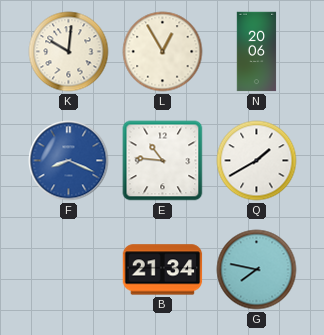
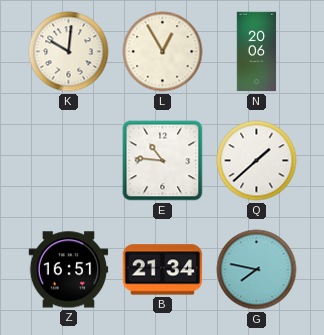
F: 8:19 -> none
Q: 1:40 -> 1:38
Z: none -> 16:51
